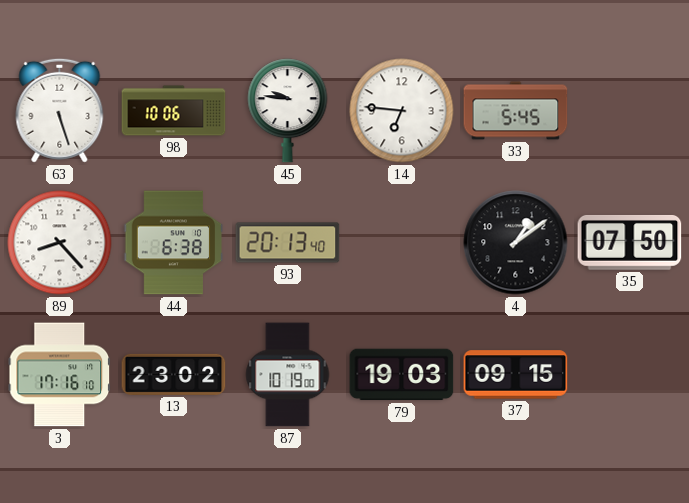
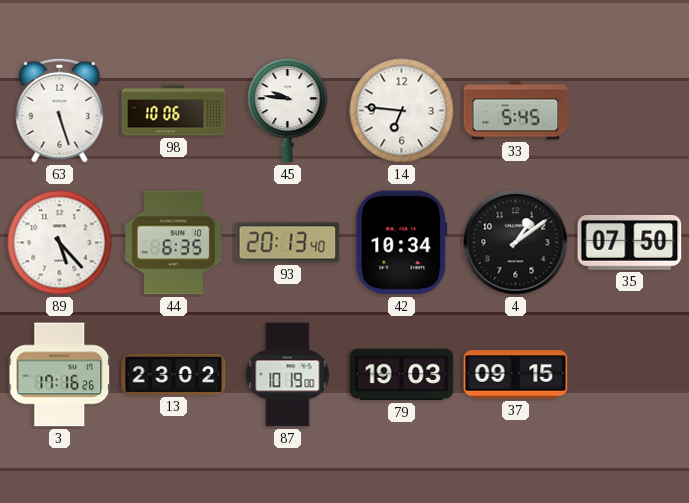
89: 8:23 -> 5:23
44: 6:38 -> 6:35
42: none -> 10:34
3: 17:16:10 -> 17:16:26
